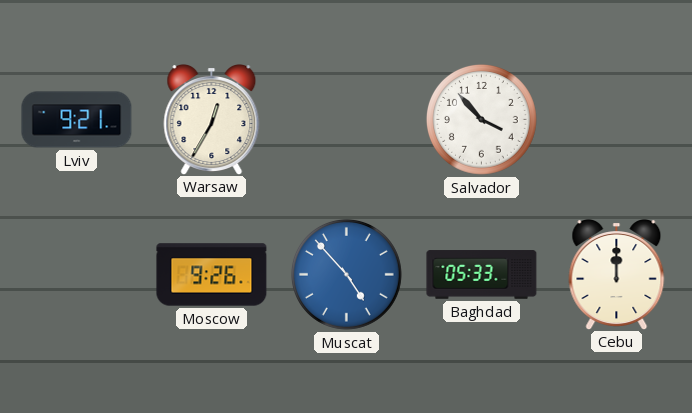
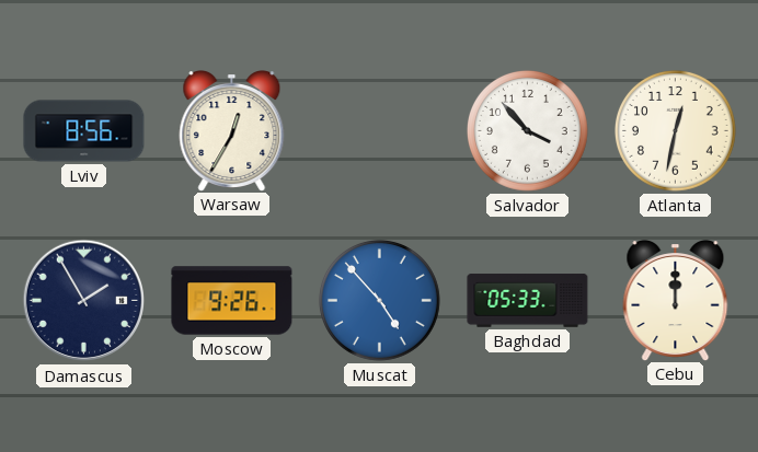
Lviv: 9:21 -> 8:56
Atlanta: none -> 12:32
Damascus: none -> 1:55
